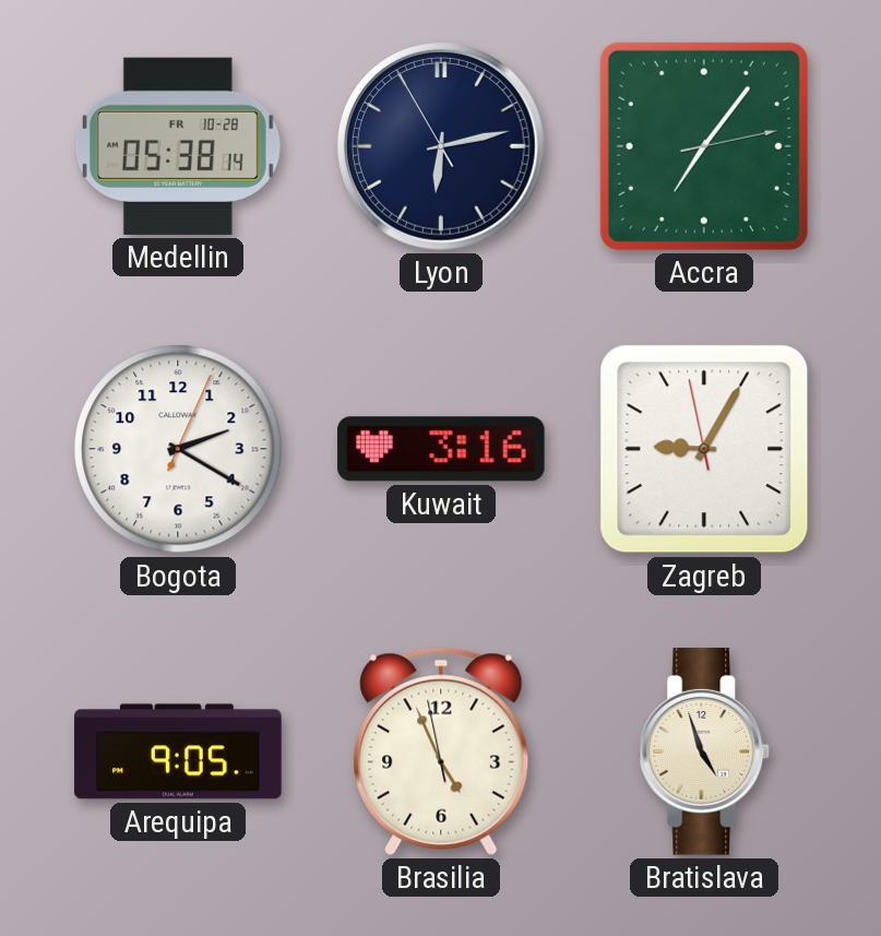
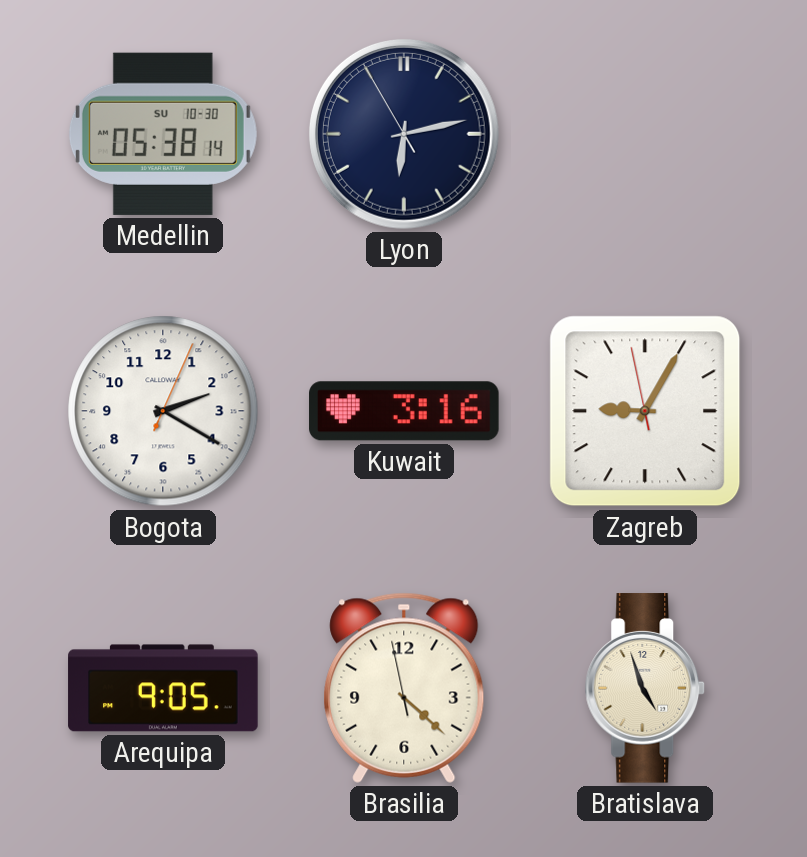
Medellin date: FR 10-28 -> SU 10-30
Accra: 7:06 -> none
Brasilia: 4:55 -> 4:21
